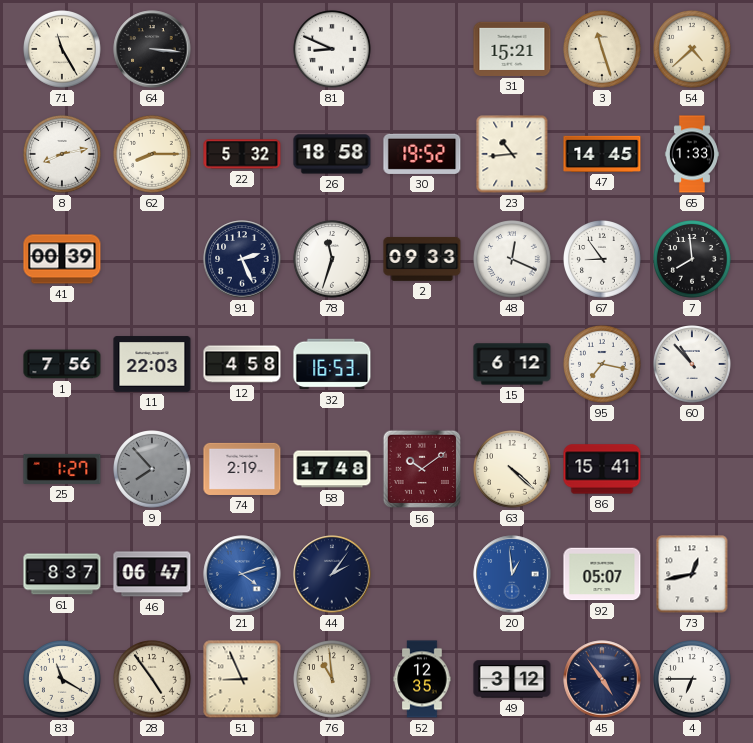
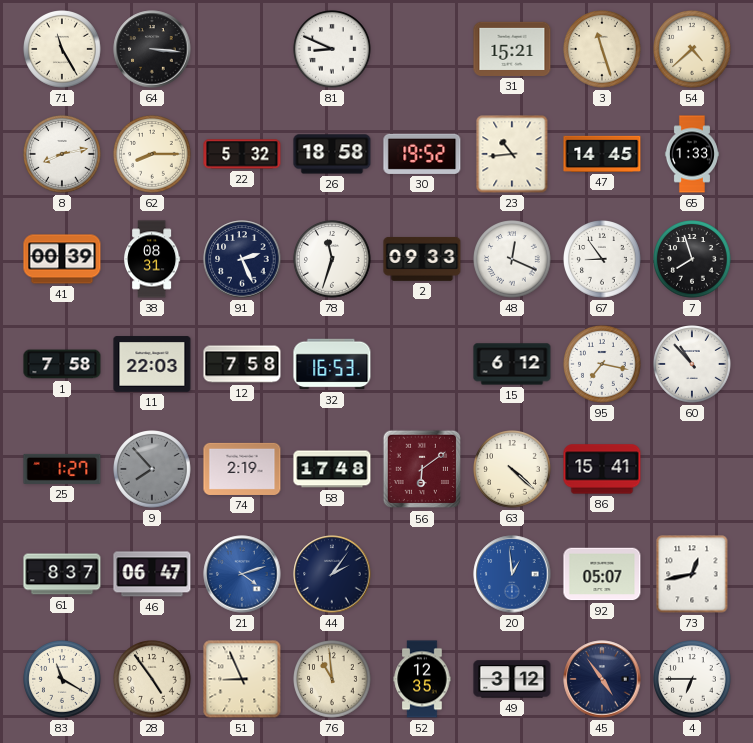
38: none -> 08:31
7: 7:59 -> 7:57
1: 7:56 -> 7:58
12: 4:58 -> 7:58
56: 10:09 -> 6:09
